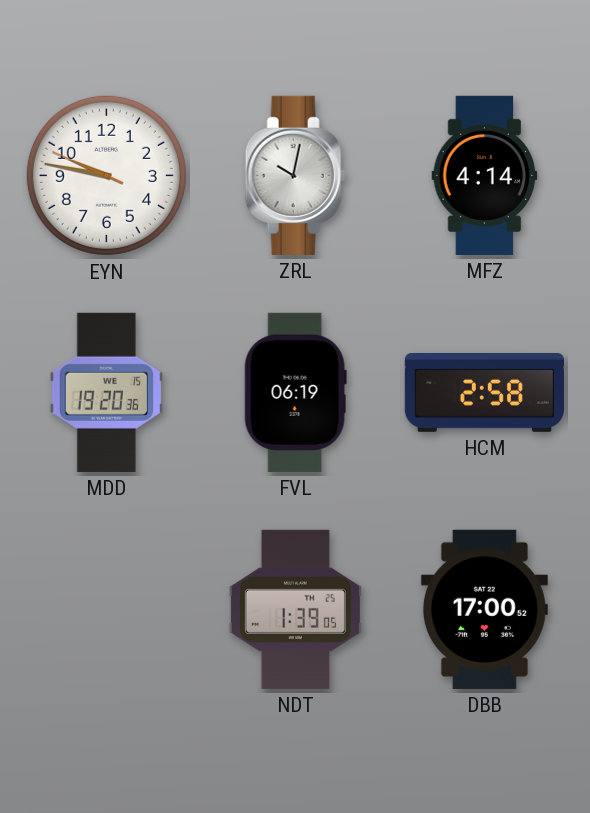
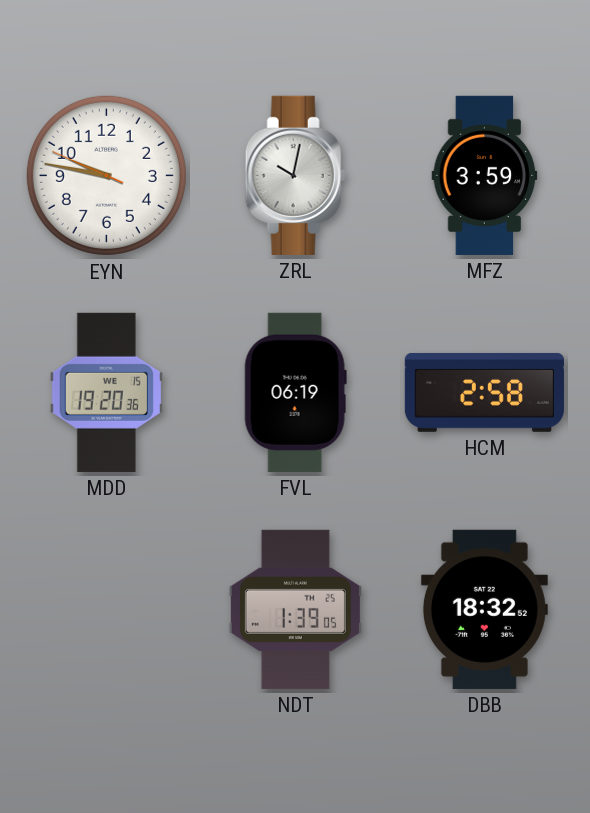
MFZ: 4:14 -> 3:59
DBB: 17:00 -> 18:32
